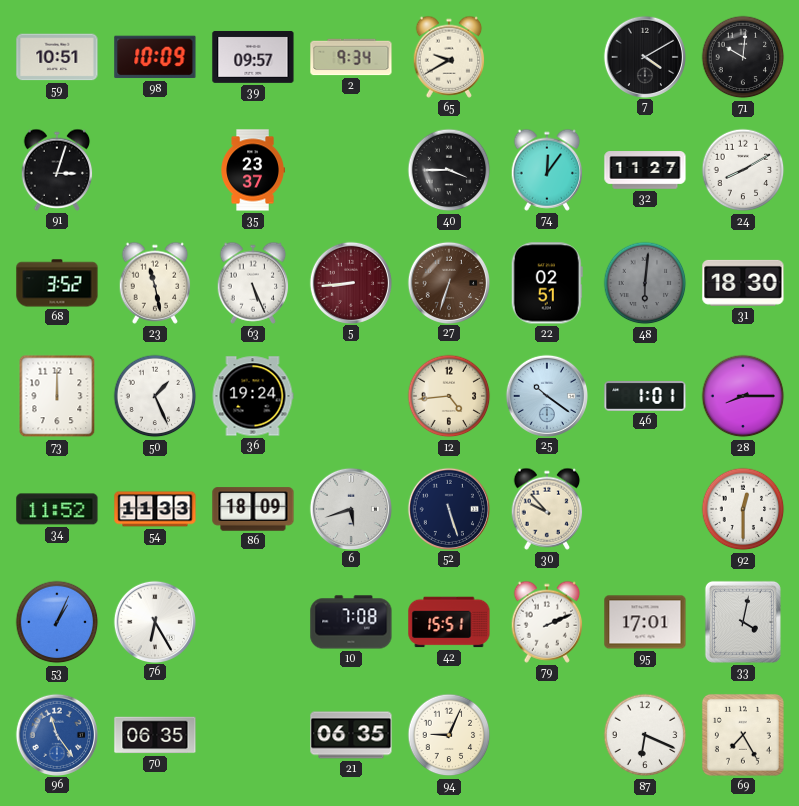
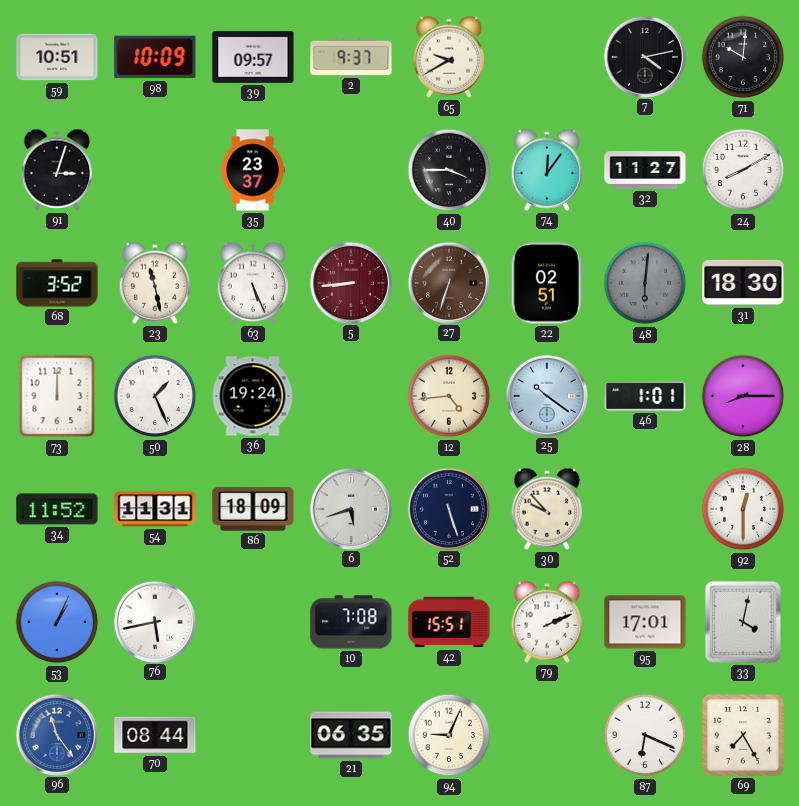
2: 9:34 -> 9:37
7: 4:10 -> 4:13
54: 11:33 -> 11:31
76: 6:25 -> 5:43
70: 06:35 -> 08:44
